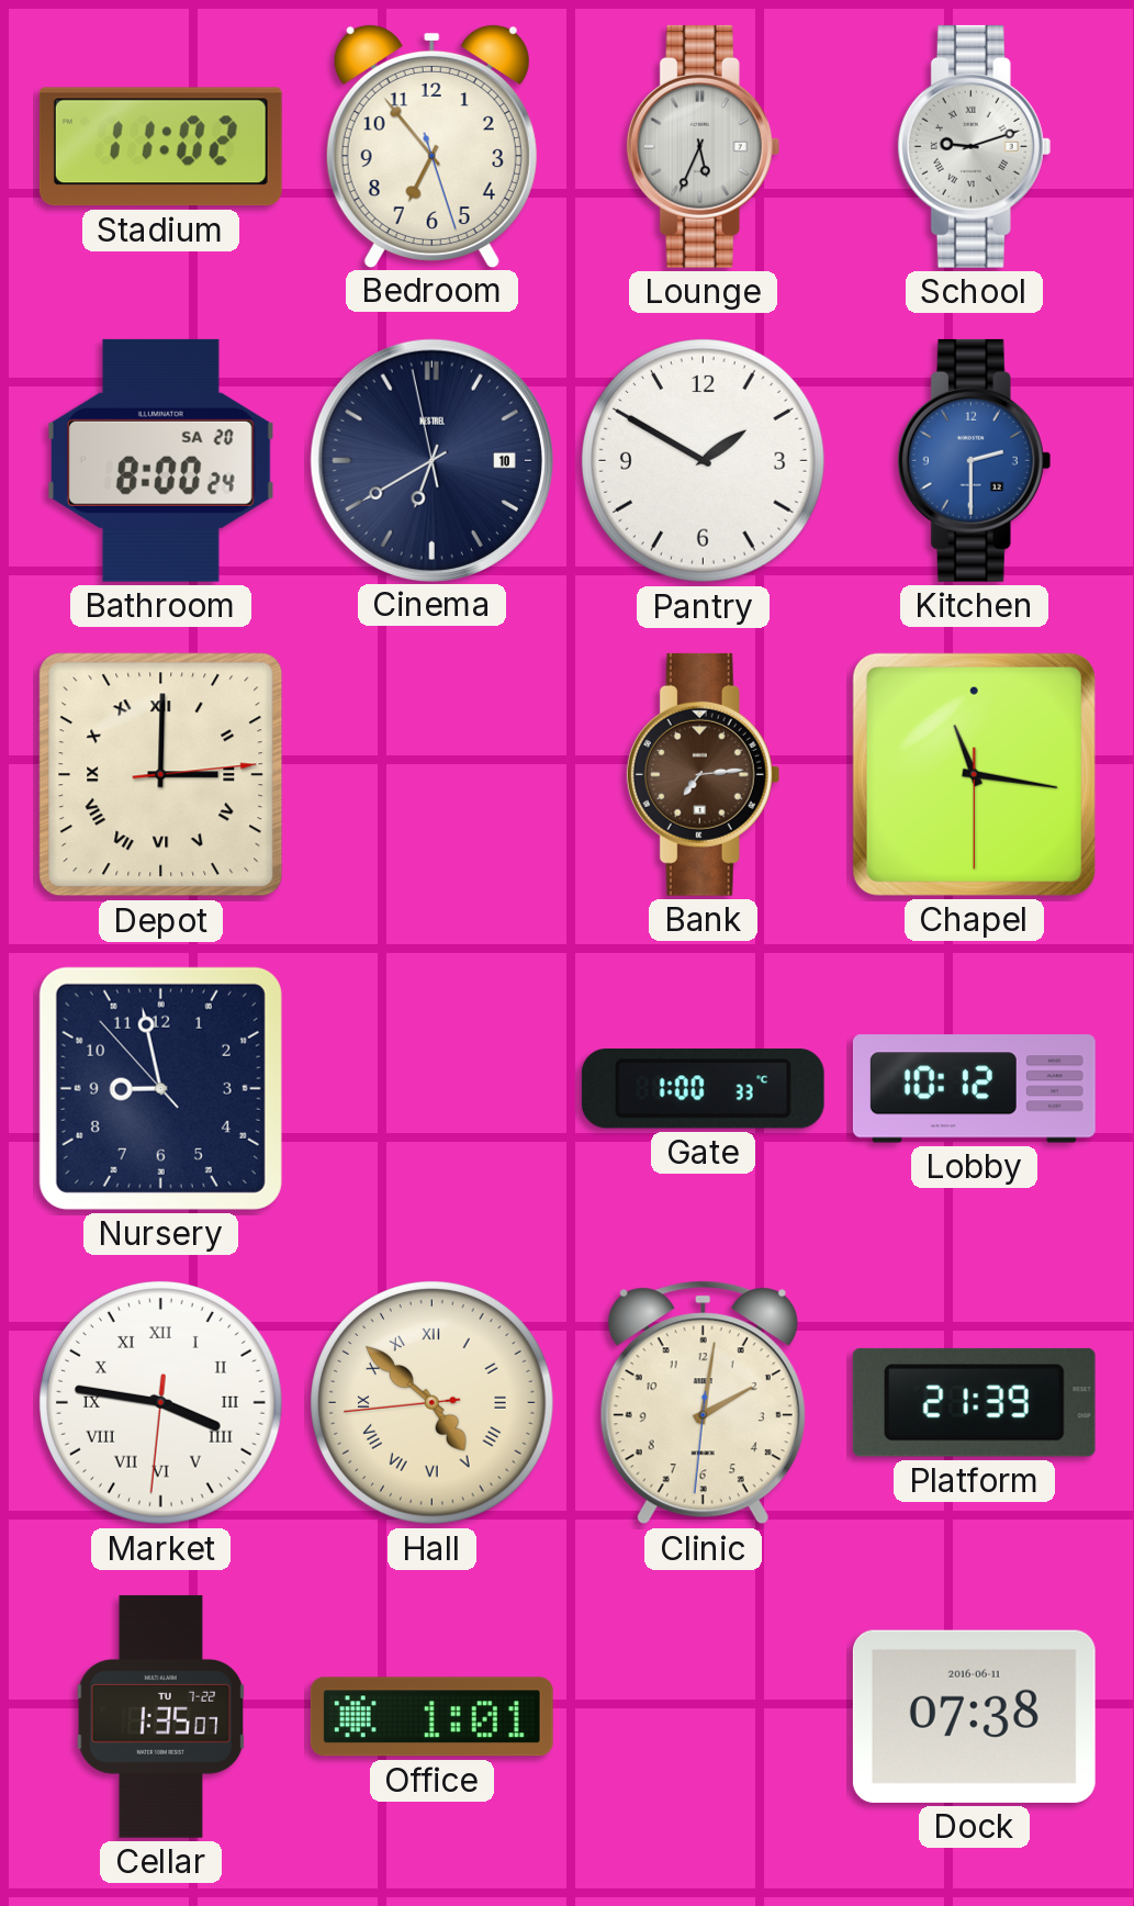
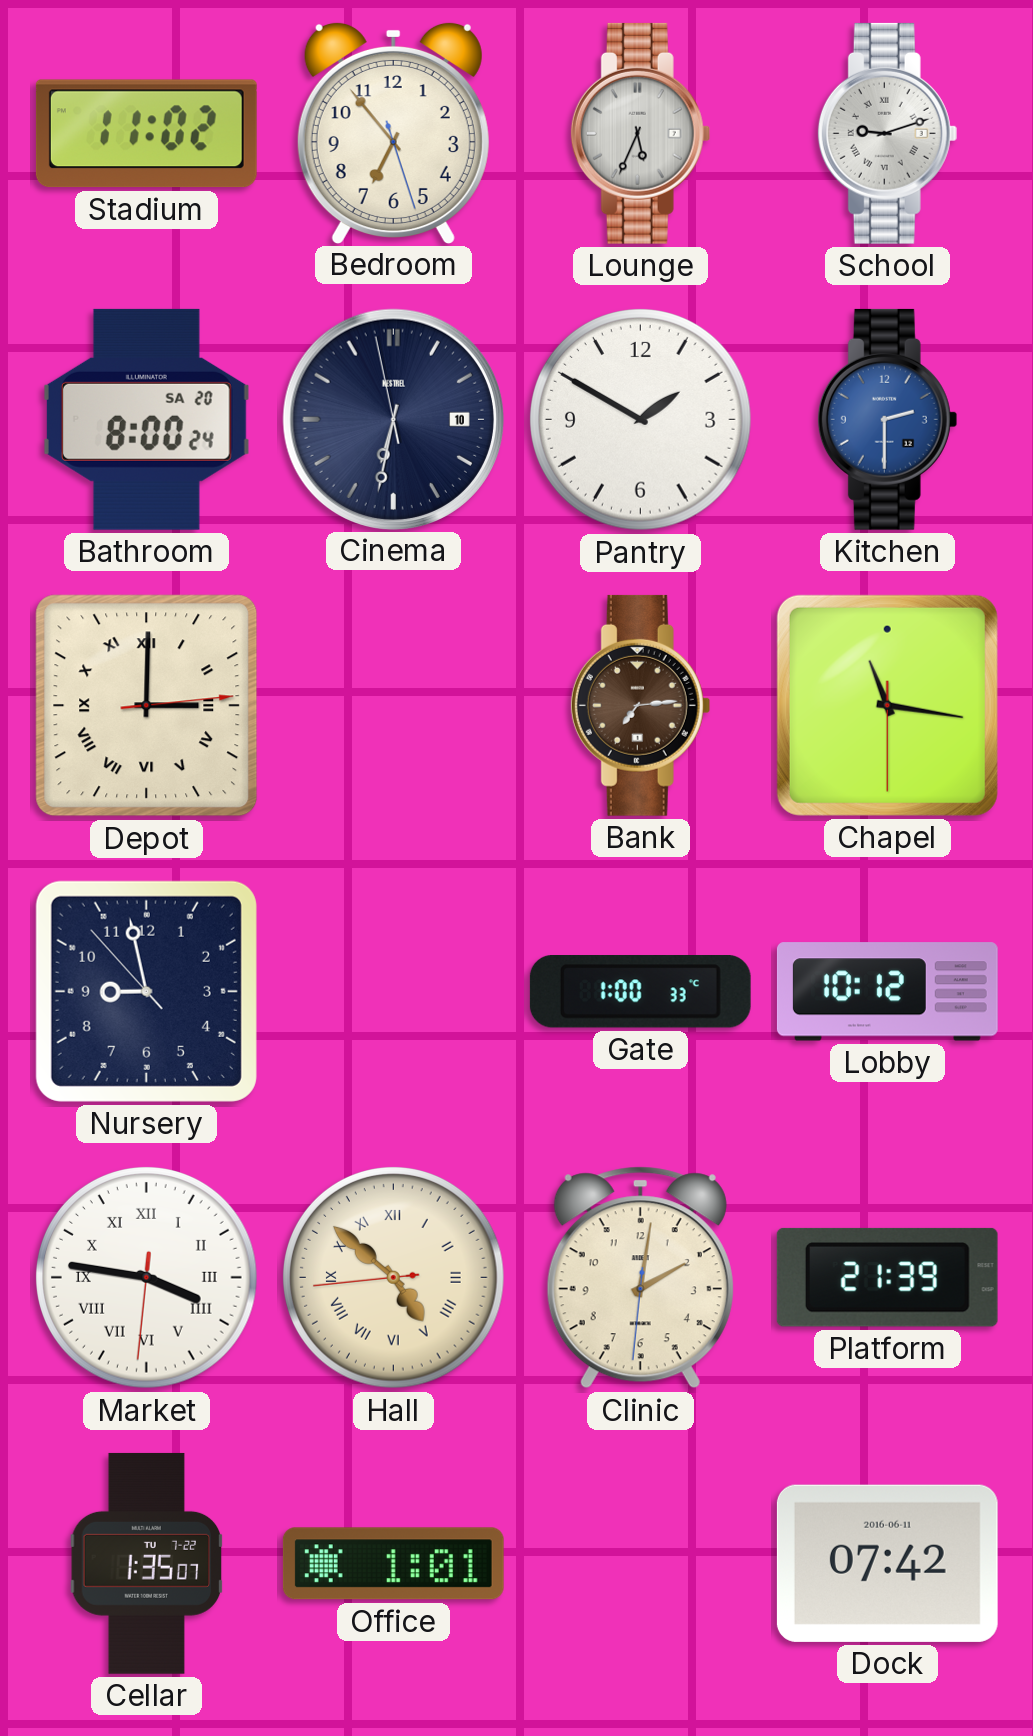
Cinema: 6:39 -> 6:31
Dock: 07:38 -> 07:42
